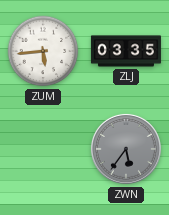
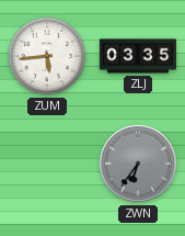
ZWN: 5:36 -> 6:36
